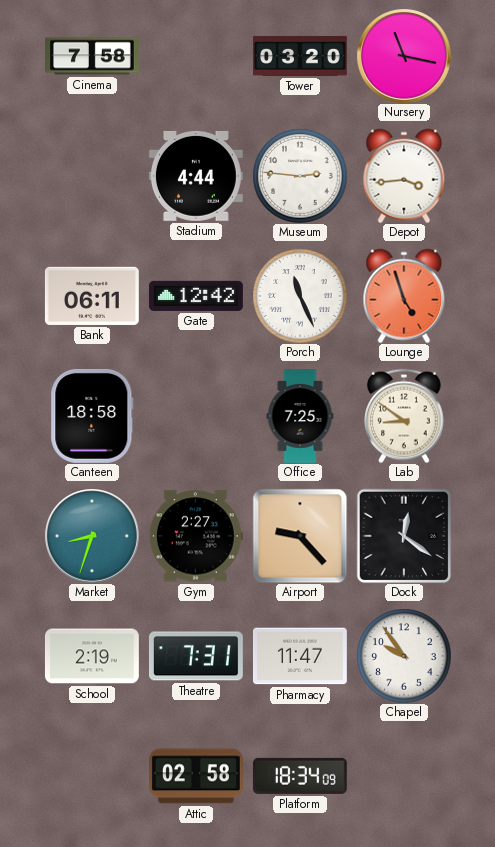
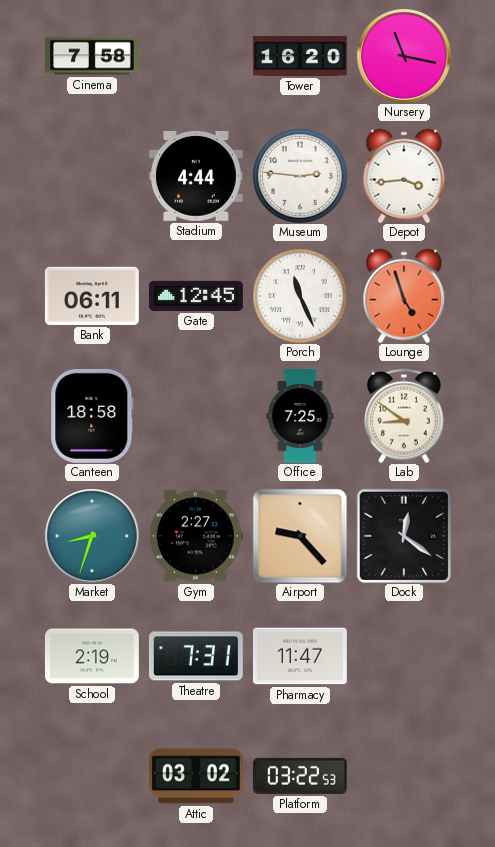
Tower: 03:20 -> 16:20
Gate: 12:42 -> 12:45
Chapel: 9:54 -> none
Attic: 02:58 -> 03:02
Platform: 18:34 -> 03:22
